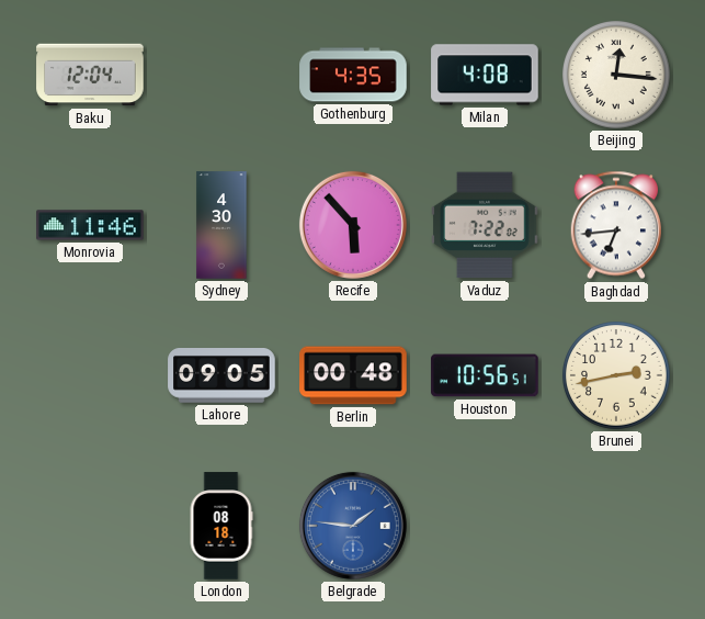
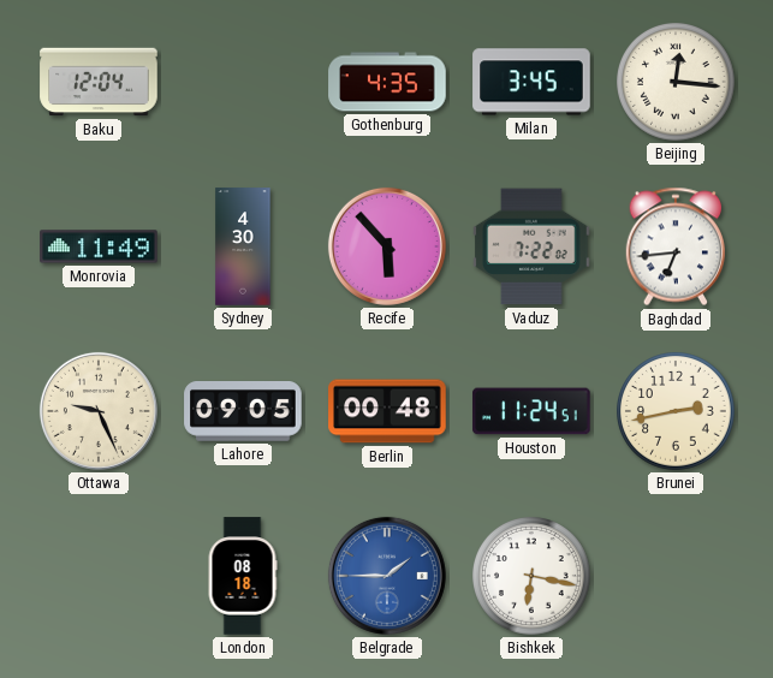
Milan: 4:08 -> 3:45
Monrovia: 11:46 -> 11:49
Ottawa: none -> 9:26
Houston: 10:56 -> 11:24
Belgrade: 1:46 -> 1:45
Bishkek: none -> 6:17
